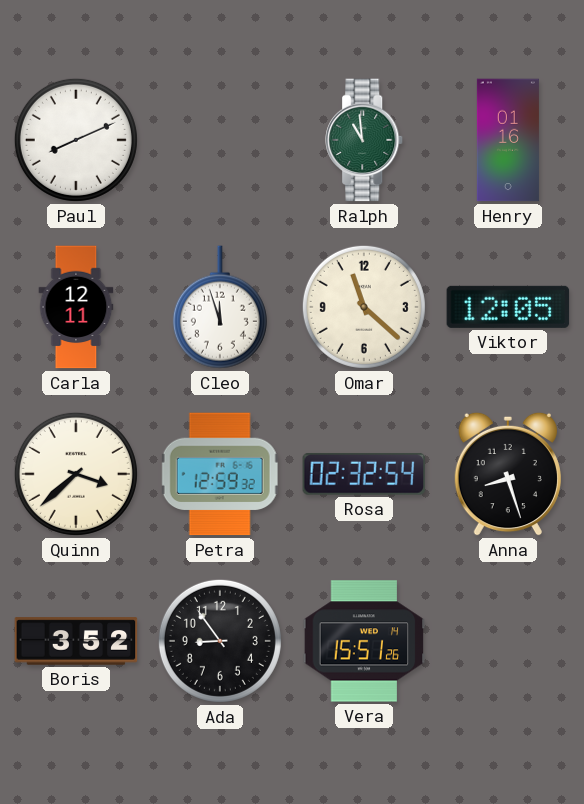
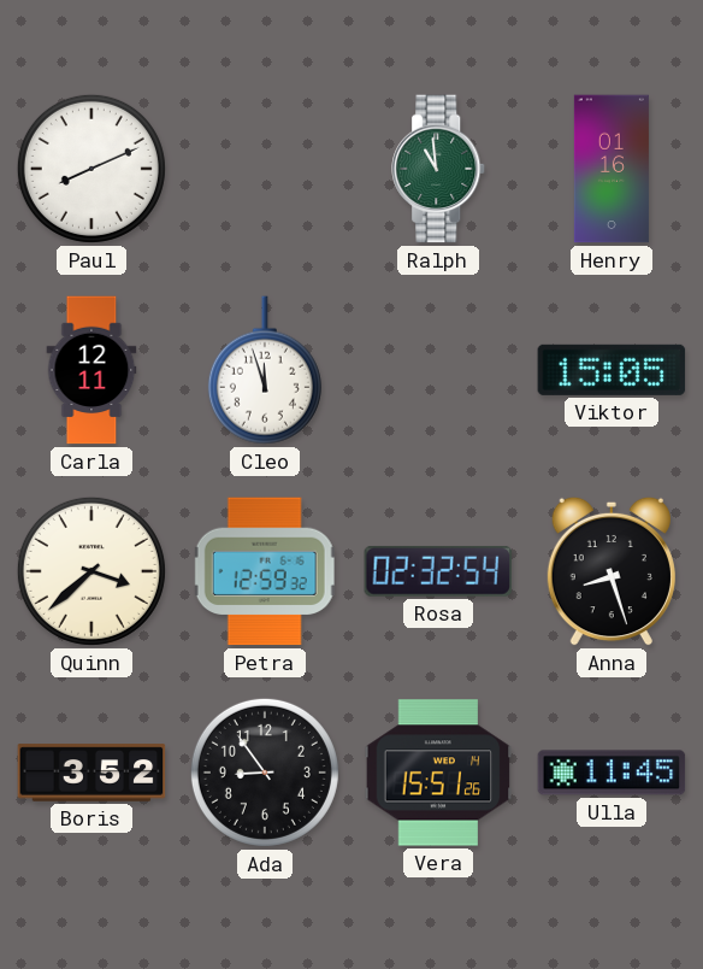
Omar: 11:22 -> none
Viktor: 12:05 -> 15:05
Ulla: none -> 11:45
